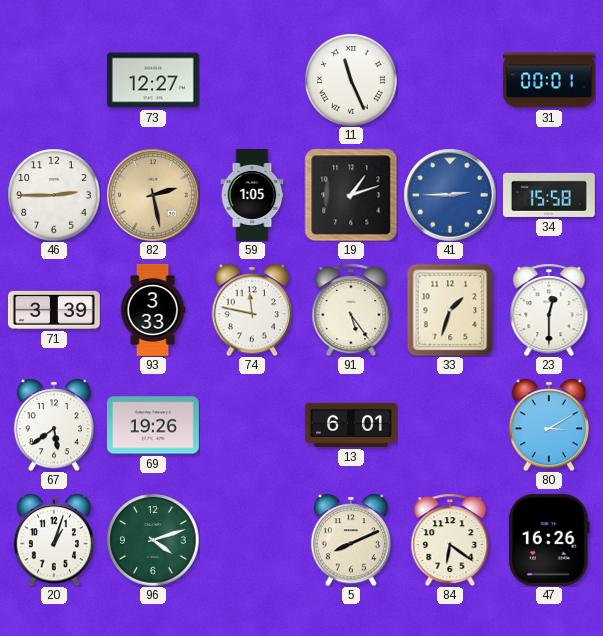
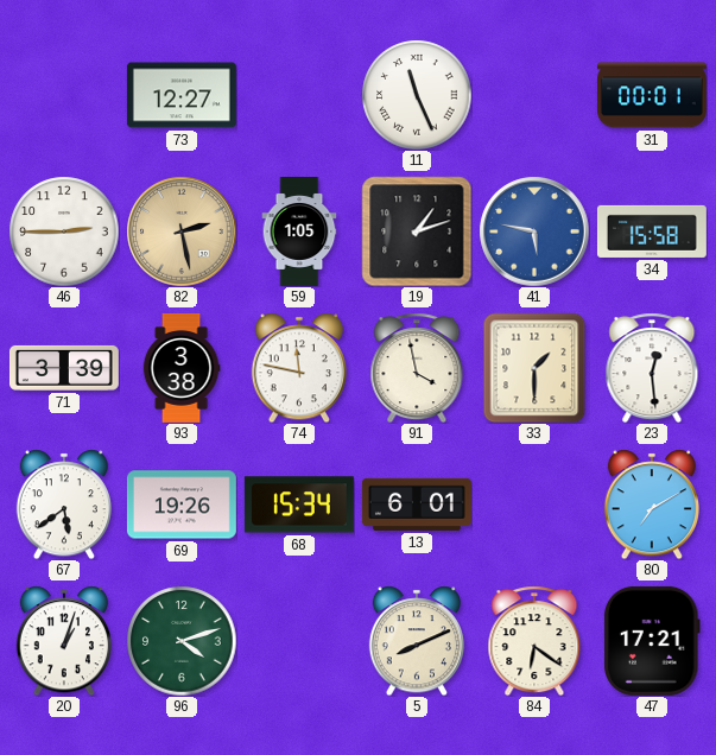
41: 2:45 -> 5:47
93: 3:33 -> 3:38
91: 5:24 -> 3:58
33: 1:33 -> 1:30
23: 12:30 -> 12:29
68: none -> 15:34
80: 3:10 -> 7:10
47: 16:26 -> 17:21
